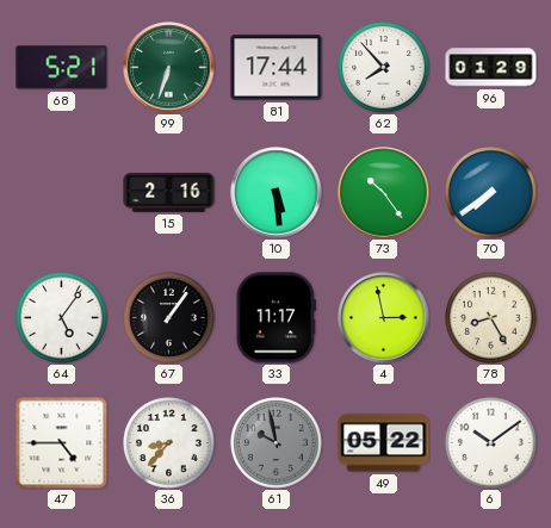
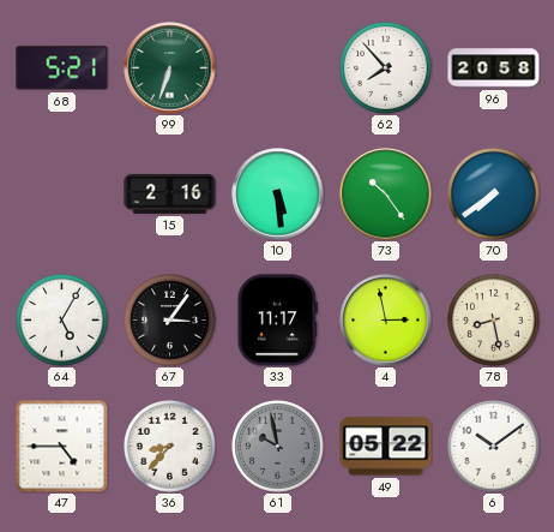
81: 17:44 -> none
96: 01:29 -> 20:58
64: 5:06 -> 5:05
67: 1:06 -> 3:06
78: 8:25 -> 8:28
